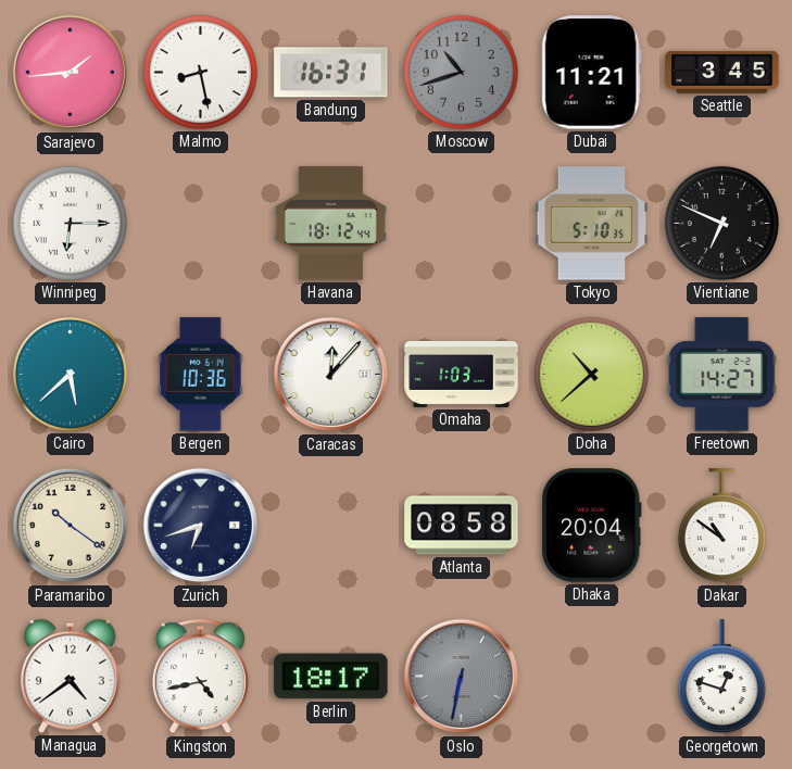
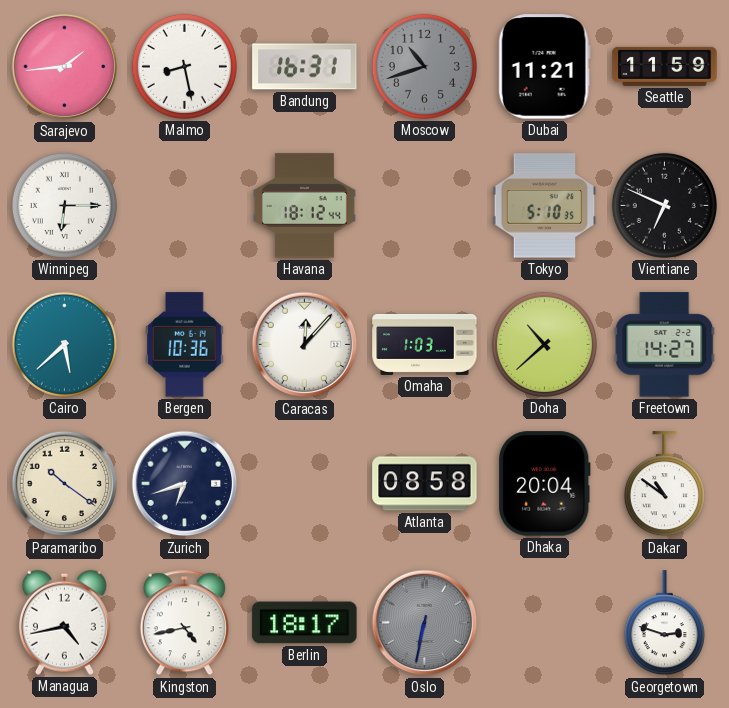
Seattle: 3:45 -> 11:59
Managua: 4:39 -> 4:43
Georgetown: 12:48 -> 2:48
